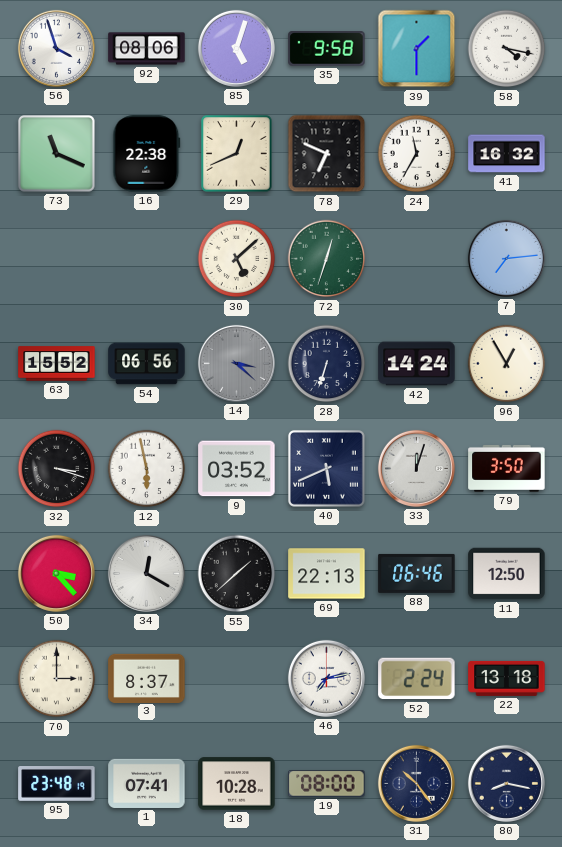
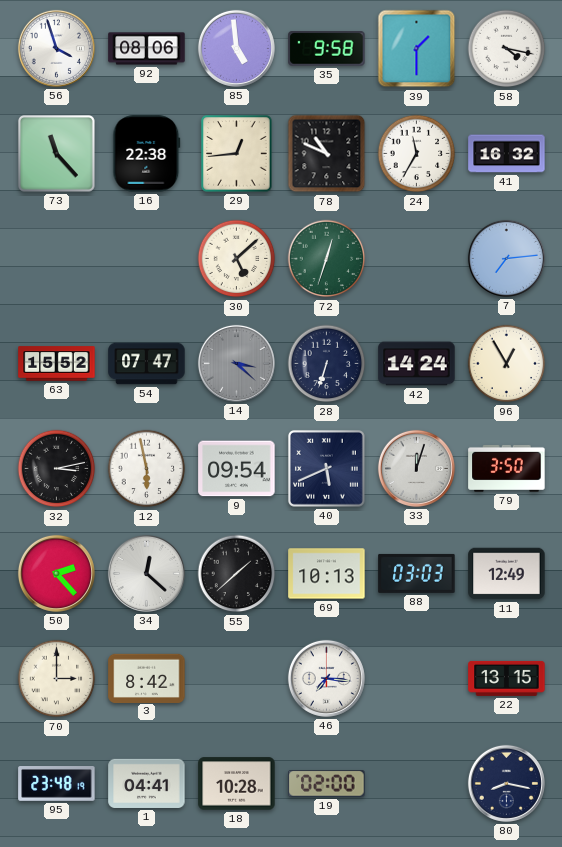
85: 5:03 -> 4:59
73: 11:19 -> 11:23
29: 12:41 -> 12:44
78: 6:49 -> 10:49
54: 06:56 -> 07:47
32: 3:18 -> 3:13
9: 03:52 -> 09:54
50: 3:23 -> 2:23
34: 12:20 -> 12:22
69: 22:13 -> 10:13
88: 06:46 -> 03:03
11: 12:50 -> 12:49
3: 8:37 -> 8:42
46: 7:13 -> 7:16
52: 2:24 -> none
22: 13:18 -> 13:15
1: 07:41 -> 04:41
19: 08:00 -> 02:00
31: 10:24 -> none
